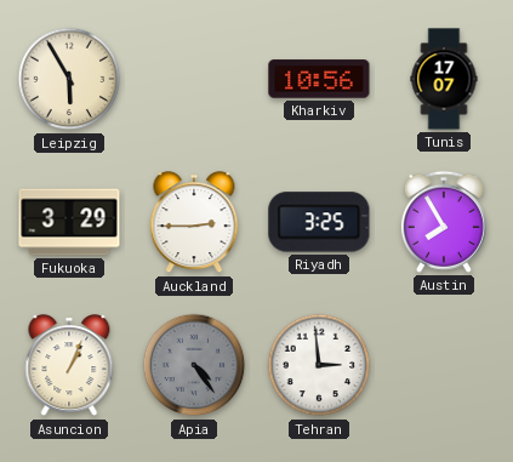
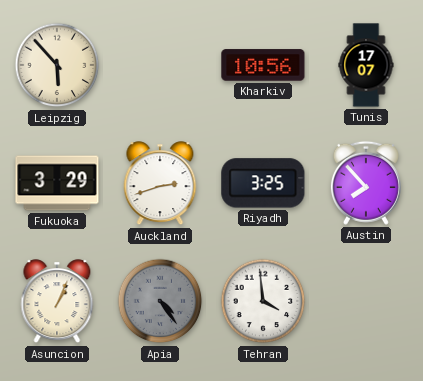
Leipzig: 5:55 -> 5:53
Auckland: 2:45 -> 2:42
Austin: 7:55 -> 7:53
Tehran: 2:59 -> 3:59
